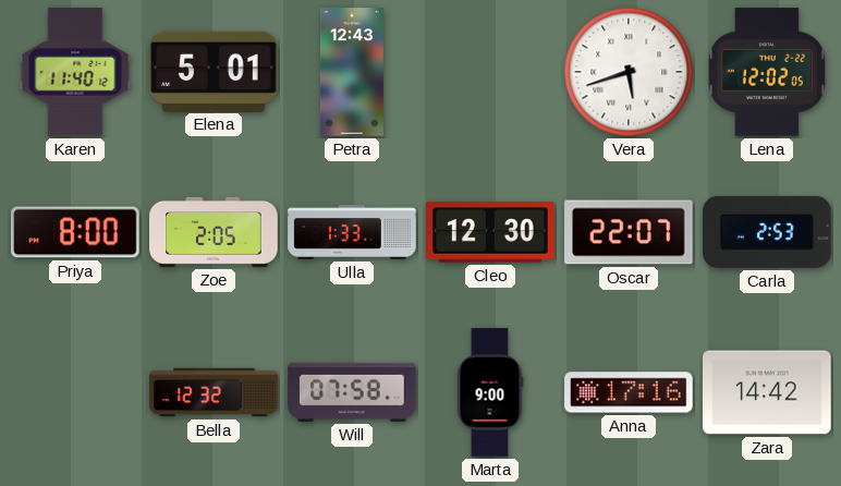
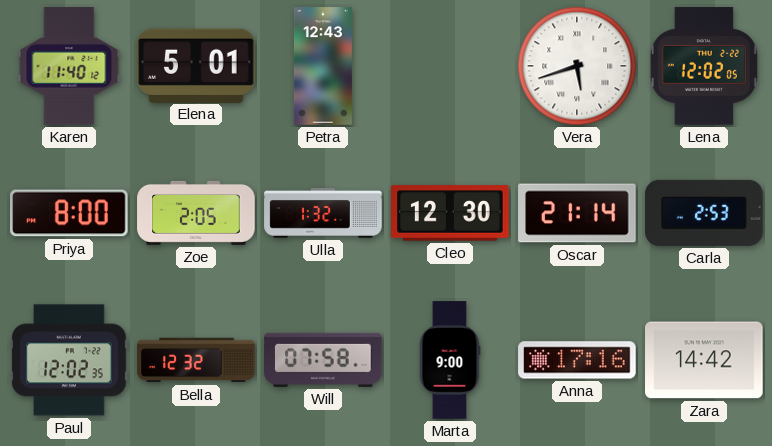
Ulla: 1:33 -> 1:32
Oscar: 22:07 -> 21:14
Paul: none -> 12:02
